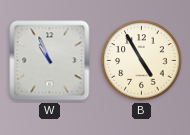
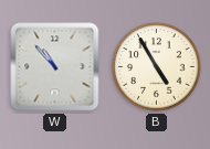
W: 10:56 -> 10:53
